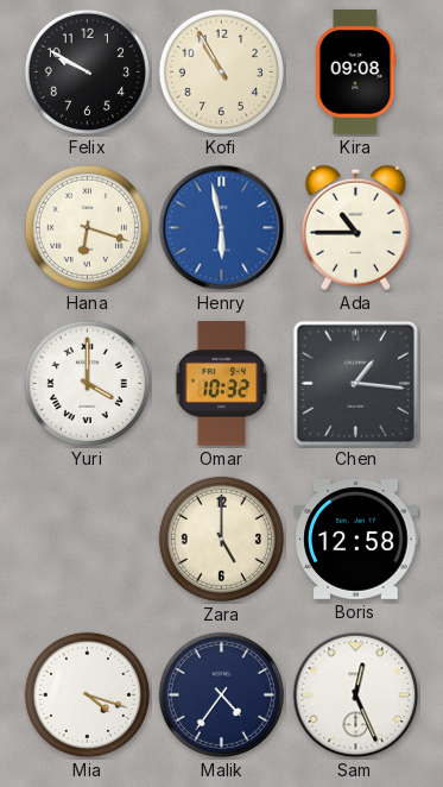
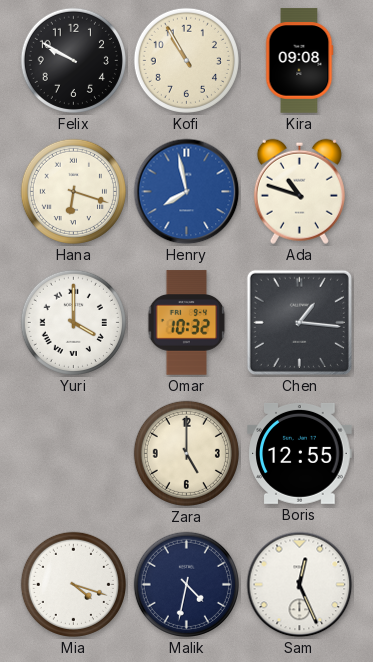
Henry: 5:58 -> 7:58
Ada: 10:45 -> 10:48
Boris: 12:58 -> 12:55
Malik: 4:36 -> 4:32
